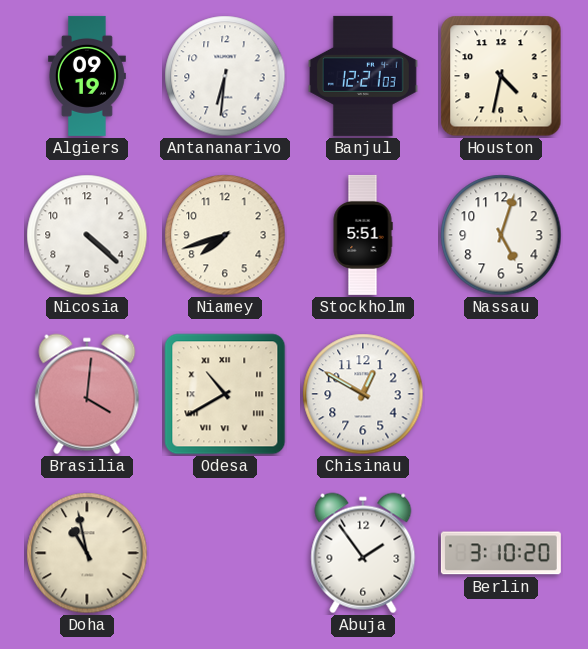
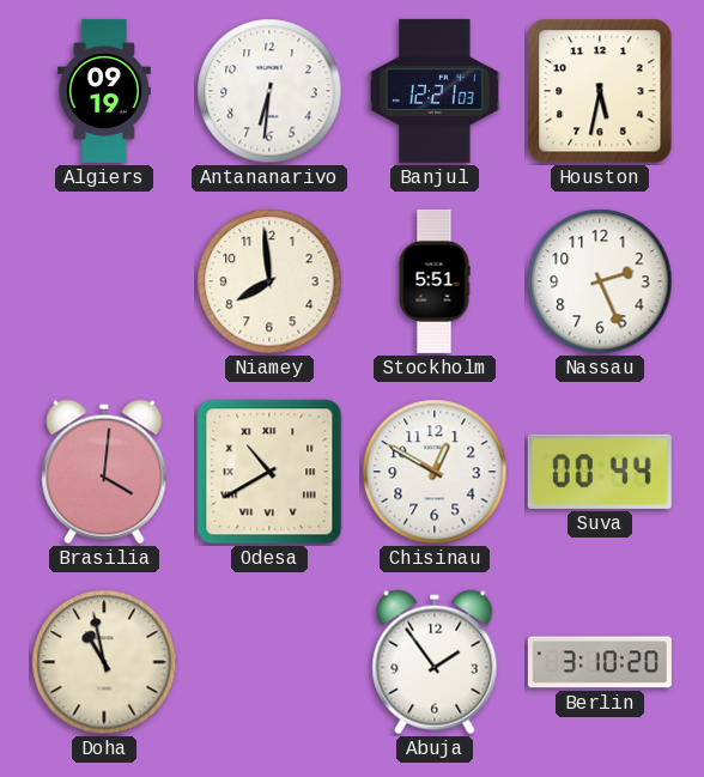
Houston: 4:32 -> 5:32
Nicosia: 4:22 -> none
Niamey: 7:42 -> 7:59
Nassau: 5:03 -> 2:26
Suva: none -> 00:44
